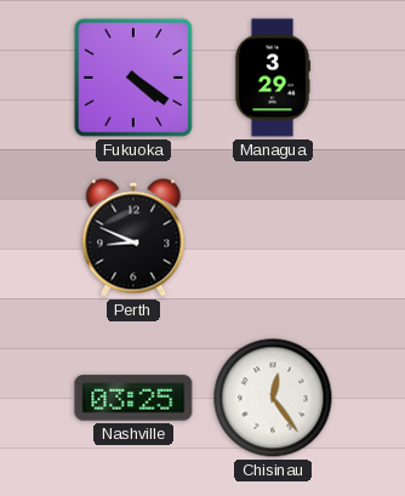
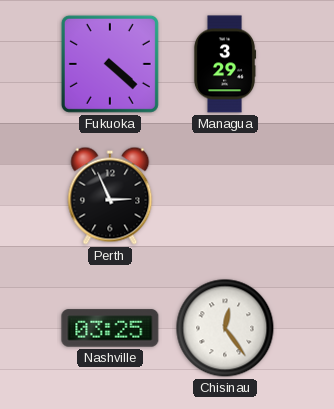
Fukuoka: 4:21 -> 4:22
Perth: 8:49 -> 2:56
